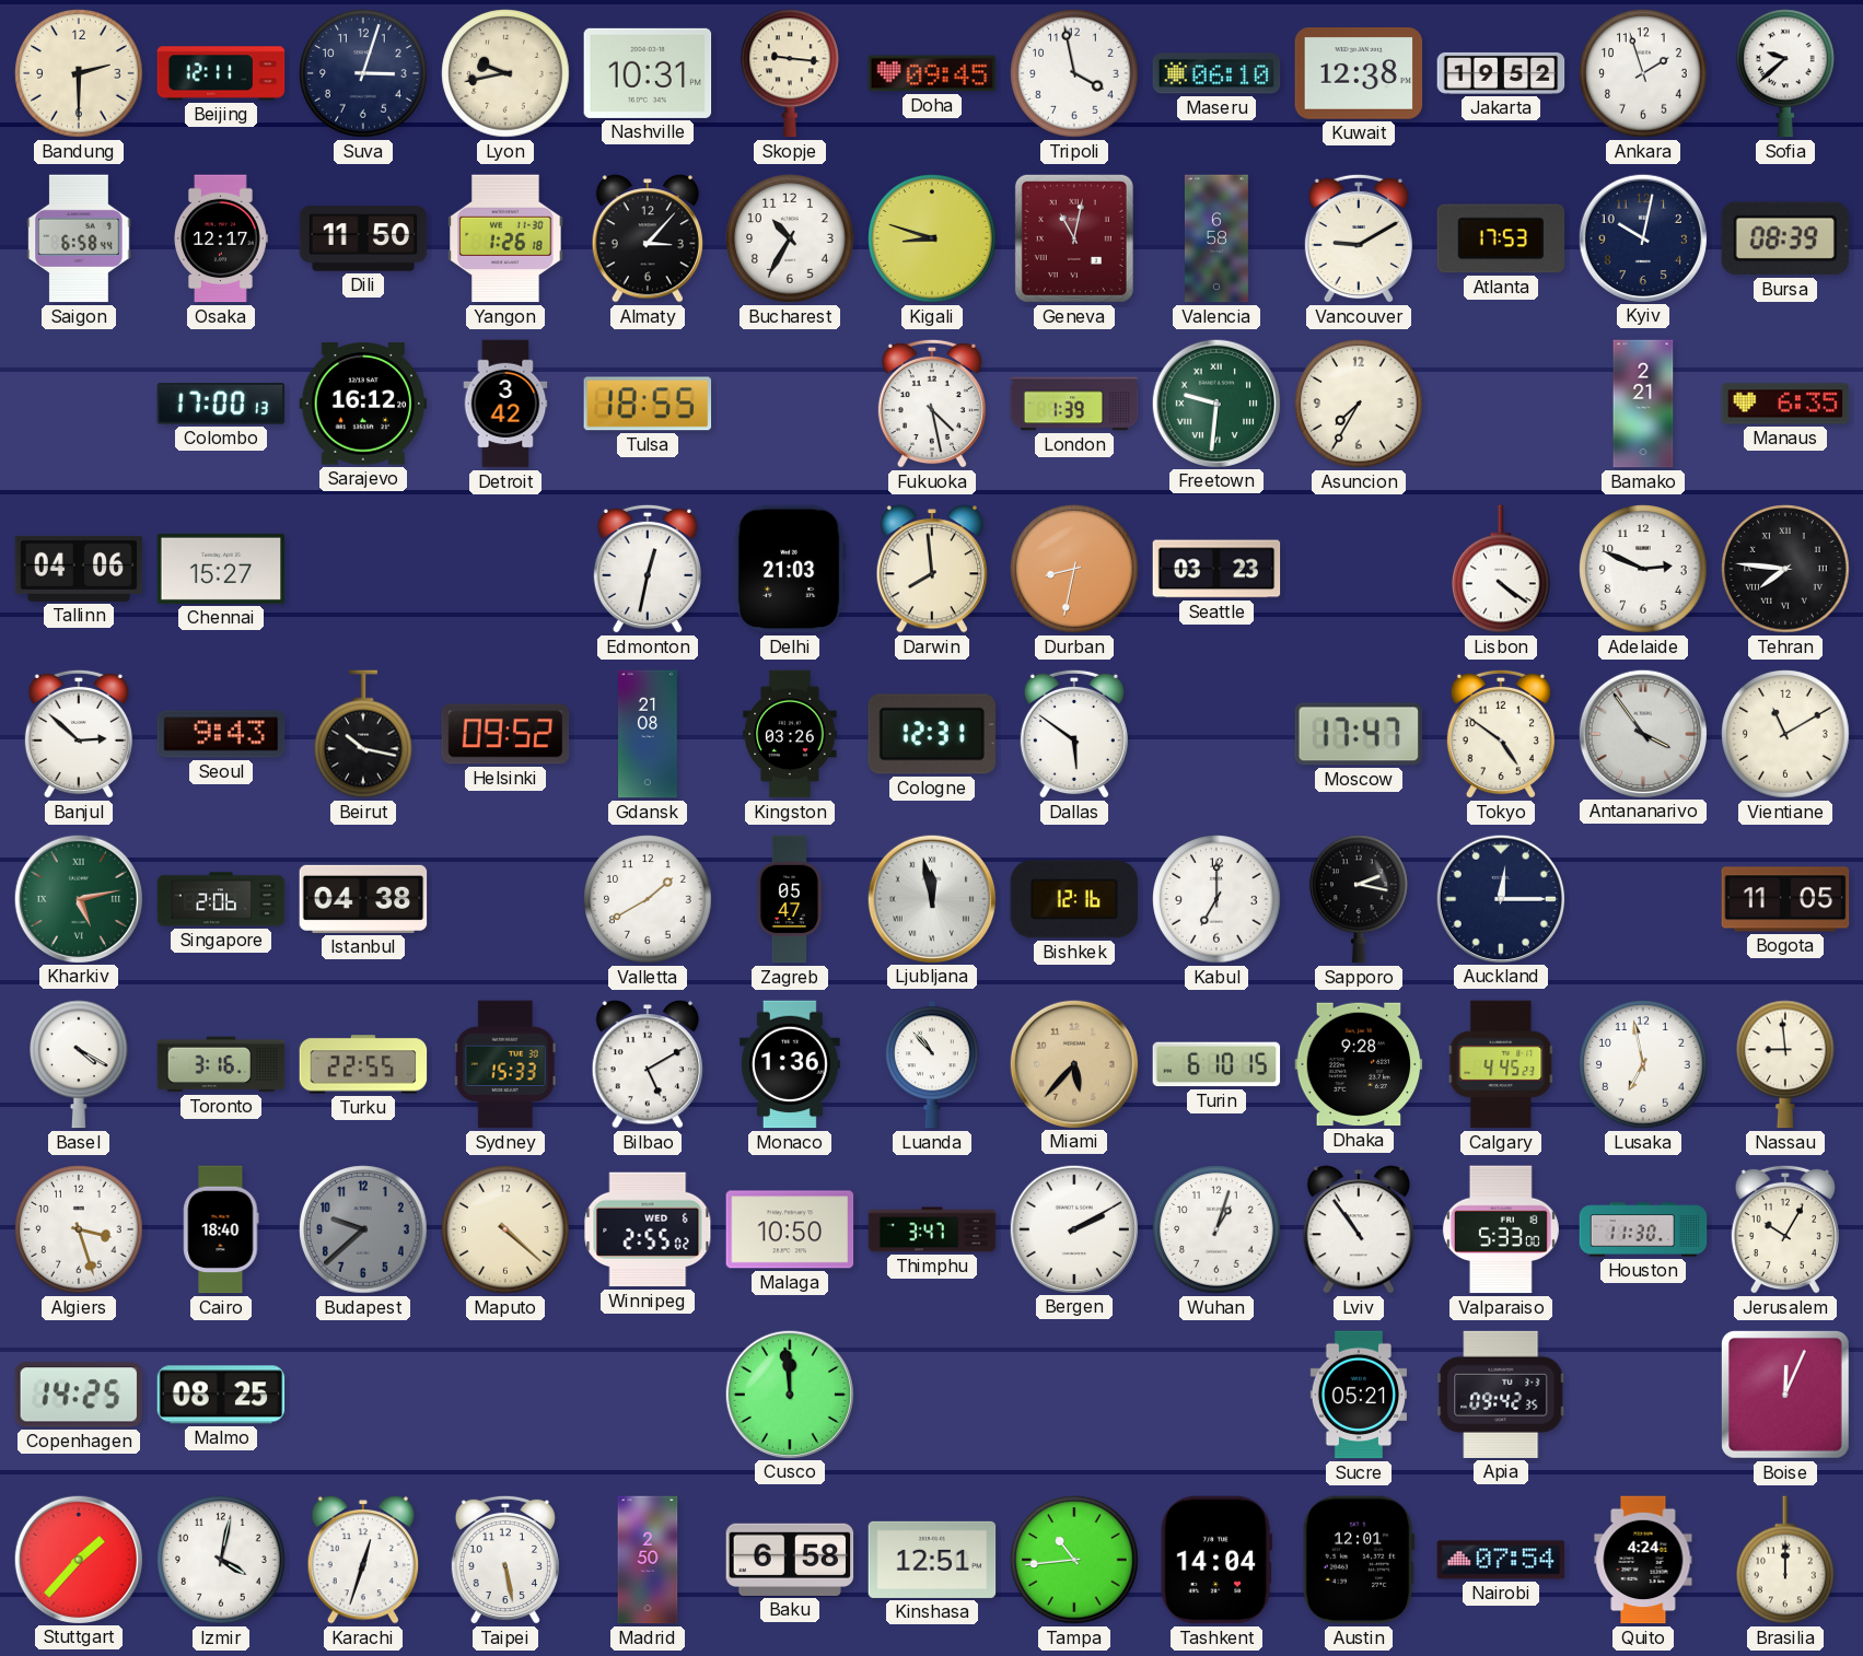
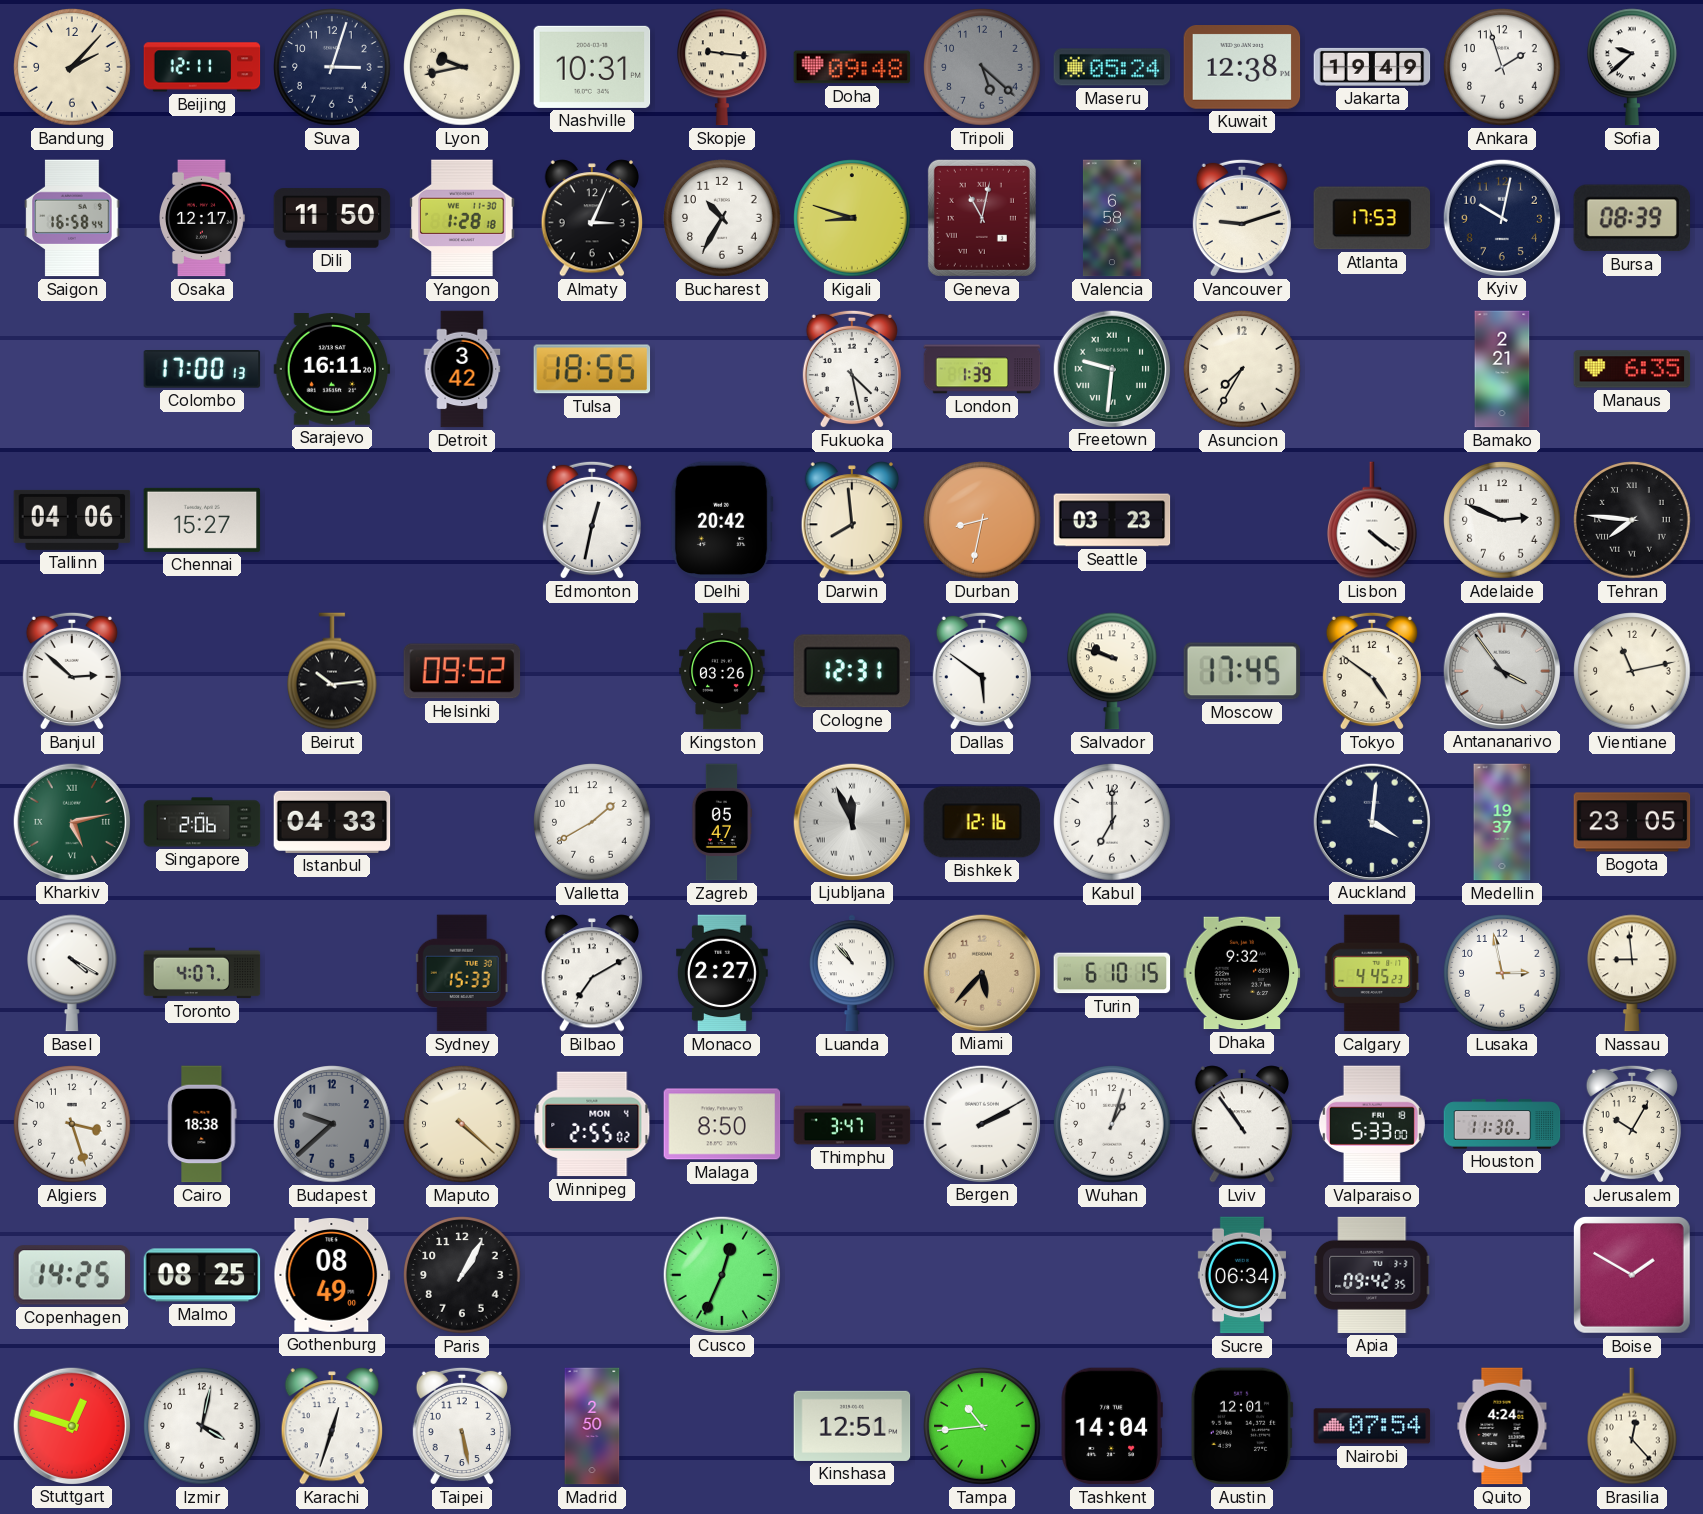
Bandung: 2:30 -> 2:07
Doha: 09:45 -> 09:48
Tripoli: 3:58 -> 5:22
Tripoli dial: white -> grey
Maseru: 06:10 -> 05:24
Jakarta: 19:52 -> 19:49
Saigon: 6:58 -> 16:58
Yangon: 1:26 -> 1:28
Almaty: 3:07 -> 3:04
Vancouver: 9:10 -> 9:12
Sarajevo: 16:12 -> 16:11
Delhi: 21:03 -> 20:42
Seoul: 9:43 -> none
Beirut: 10:17 -> 10:14
Gdansk: 21:08 -> none
Salvador: none -> 9:48
Moscow: 17:47 -> 17:45
Vientiane: 11:10 -> 11:13
Istanbul: 04:38 -> 04:33
Ljubljana: 11:58 -> 11:56
Sapporo: 2:17 -> none
Auckland: 12:15 -> 4:01
Medellin: none -> 19:37
Bogota: 11:05 -> 23:05
Toronto: 3:16 -> 4:07
Turku: 22:55 -> none
Bilbao: 5:10 -> 7:10
Monaco: 1:36 -> 2:27
Dhaka: 9:28 -> 9:32
Lusaka: 6:58 -> 2:58
Cairo: 18:40 -> 18:38
Winnipeg date: WED 6 -> MON 4
Malaga: 10:50 -> 8:50
Gothenburg: none -> 08:49
Paris: none -> 1:05
Cusco: 11:59 -> 12:34
Sucre: 05:21 -> 06:34
Boise: 12:04 -> 1:50
Stuttgart: 1:37 -> 12:48
Baku: 6:58 -> none
Brasilia: 12:00 -> 12:23
